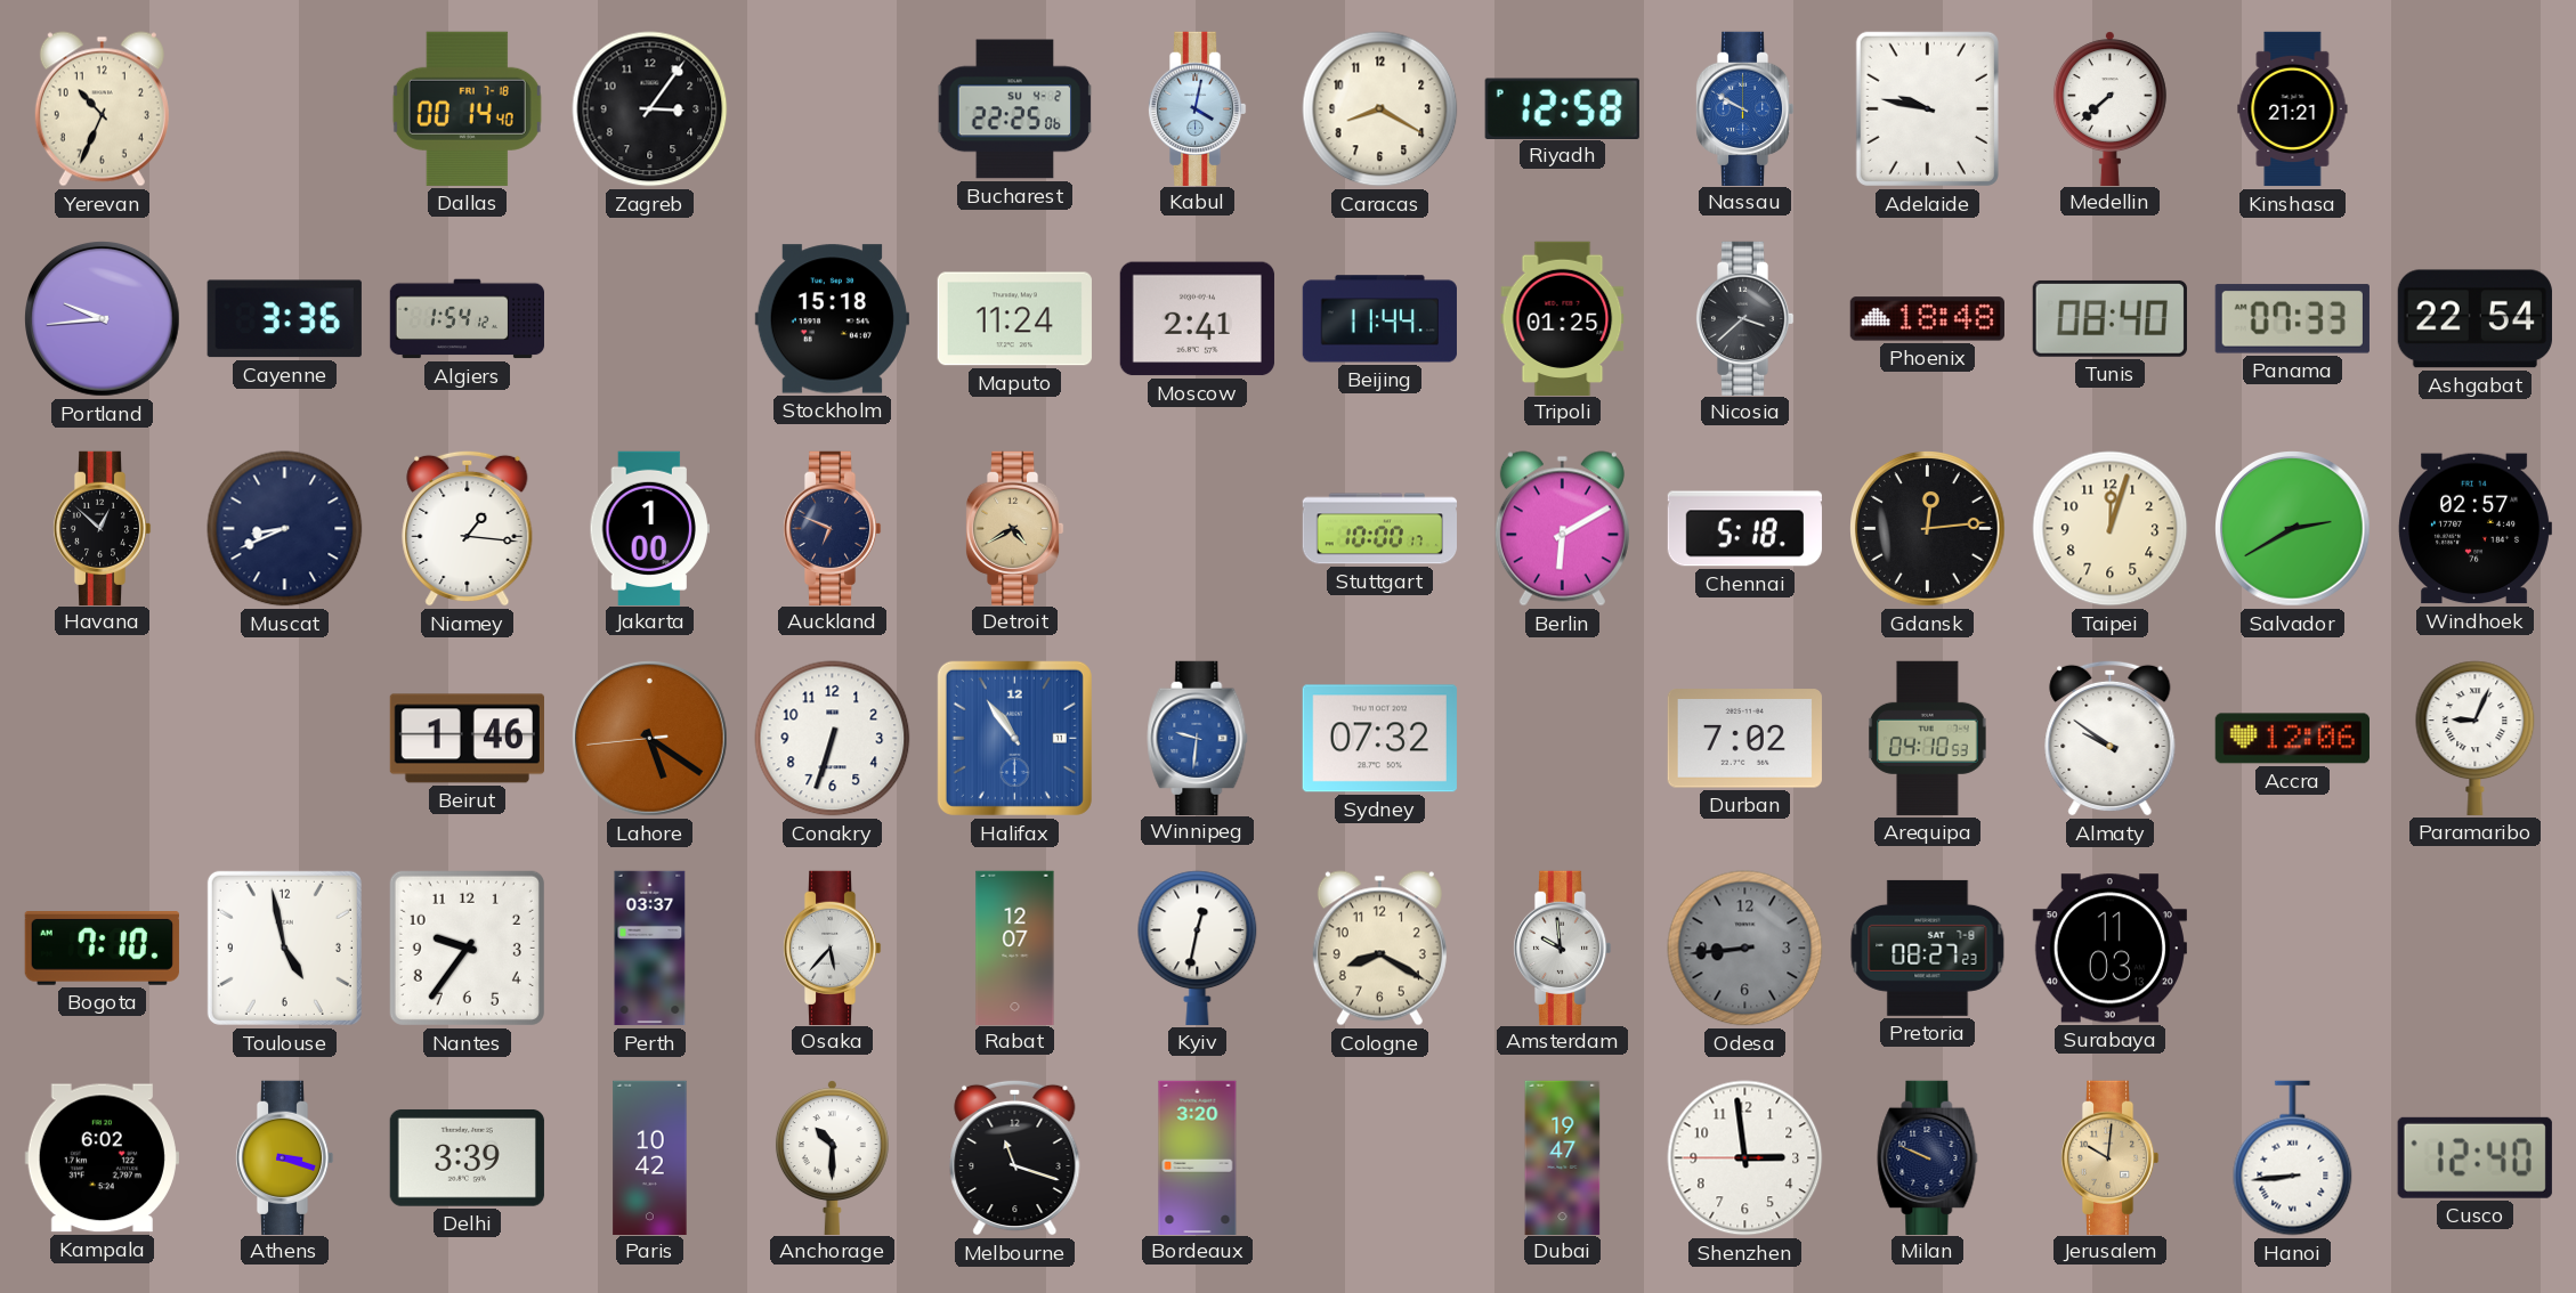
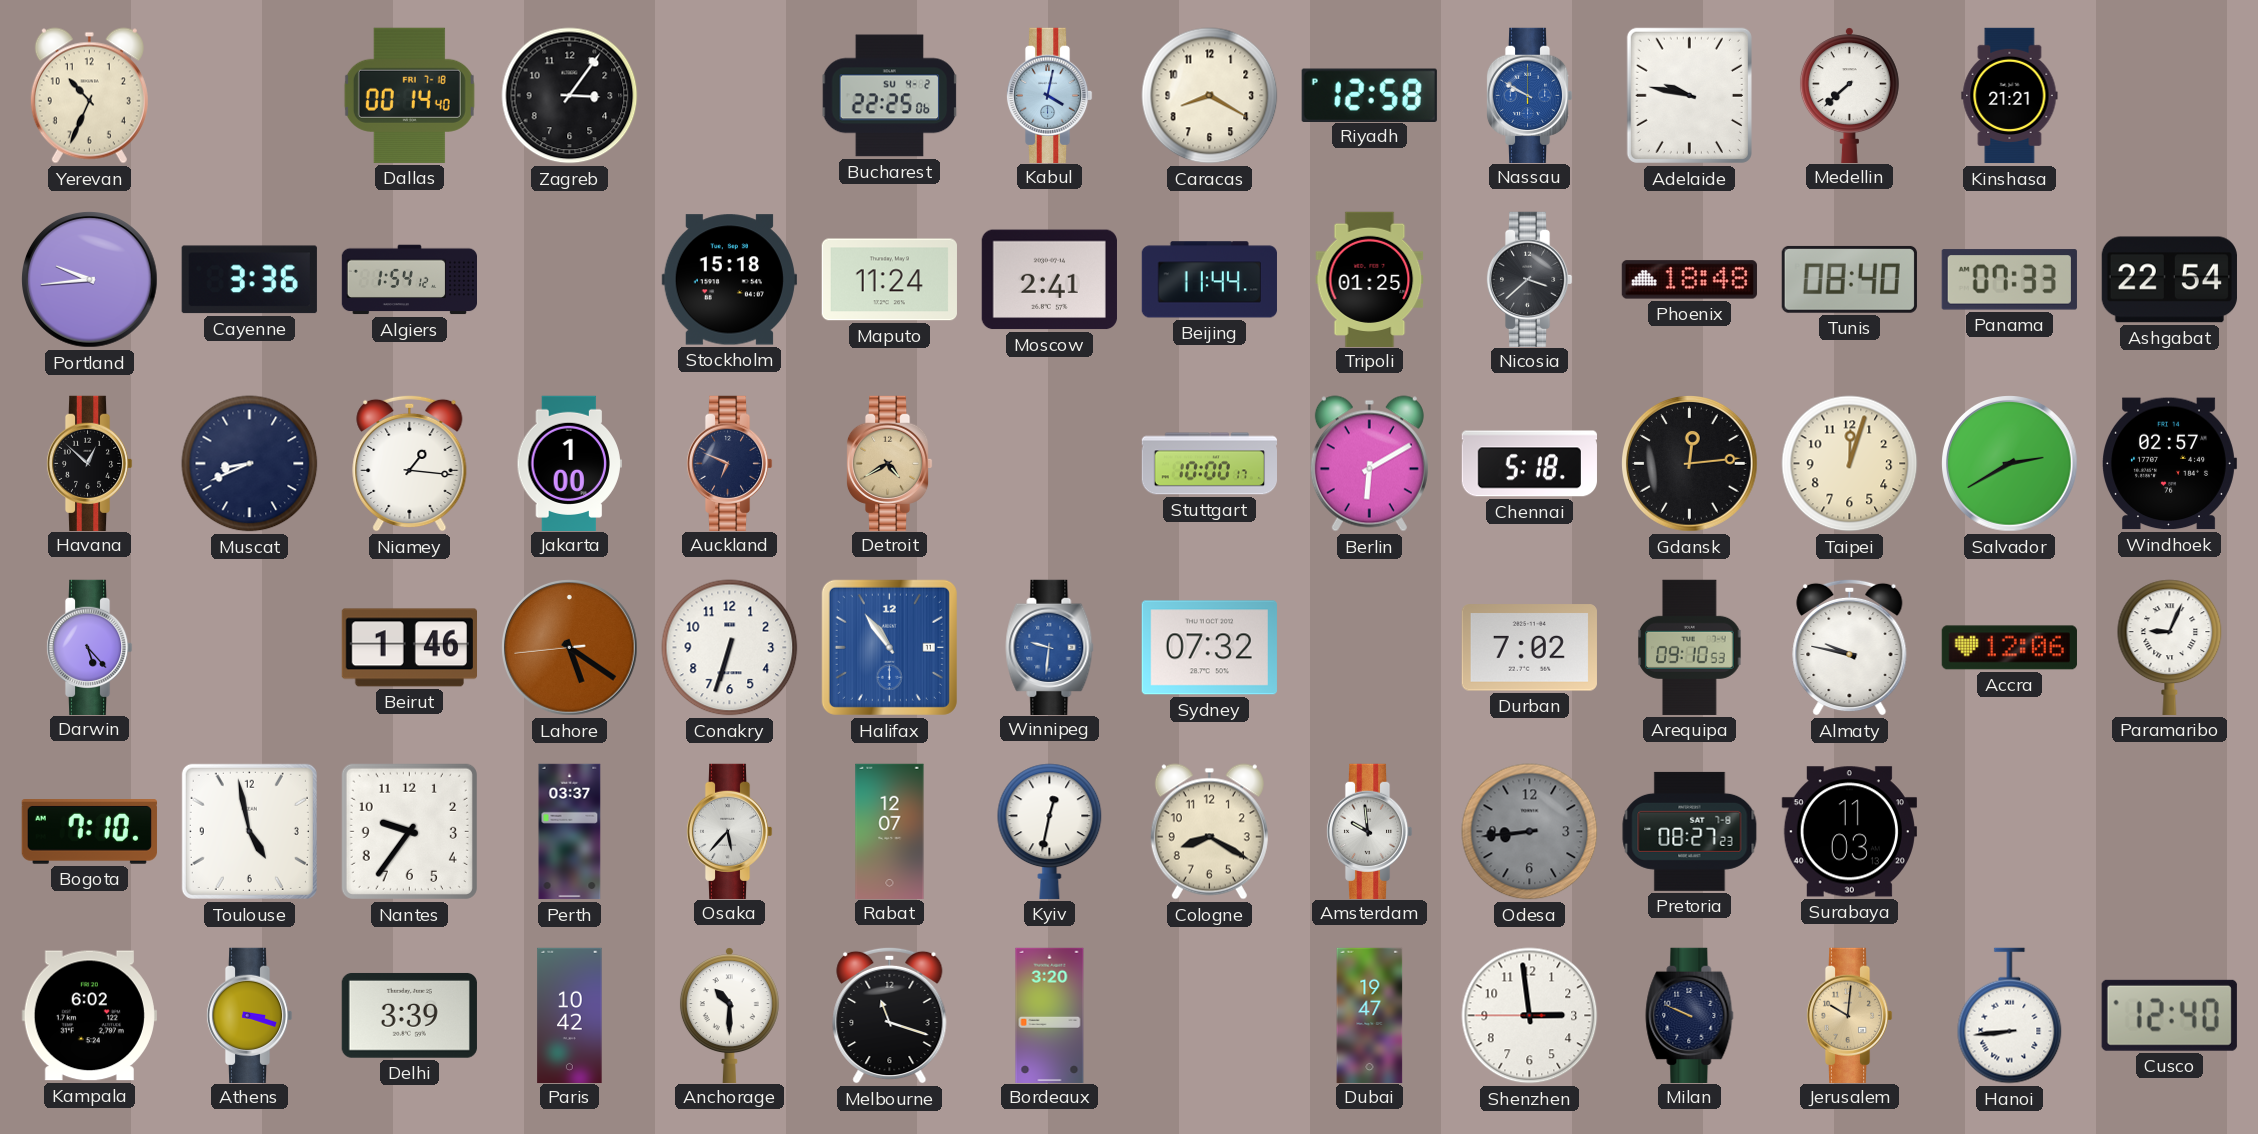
Darwin: none -> 5:23
Arequipa: 04:10 -> 09:10
Almaty: 9:51 -> 9:47
